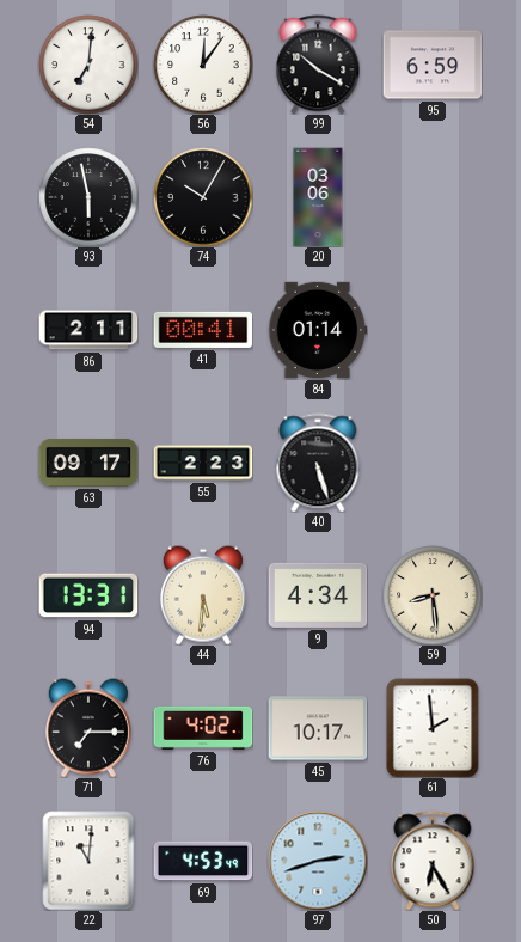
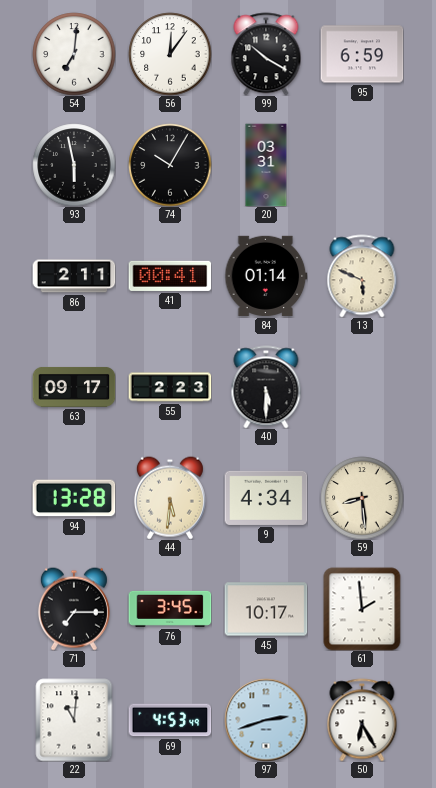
20: 03:06 -> 03:31
13: none -> 5:49
40: 5:27 -> 5:30
94: 13:31 -> 13:28
76: 4:02 -> 3:45
